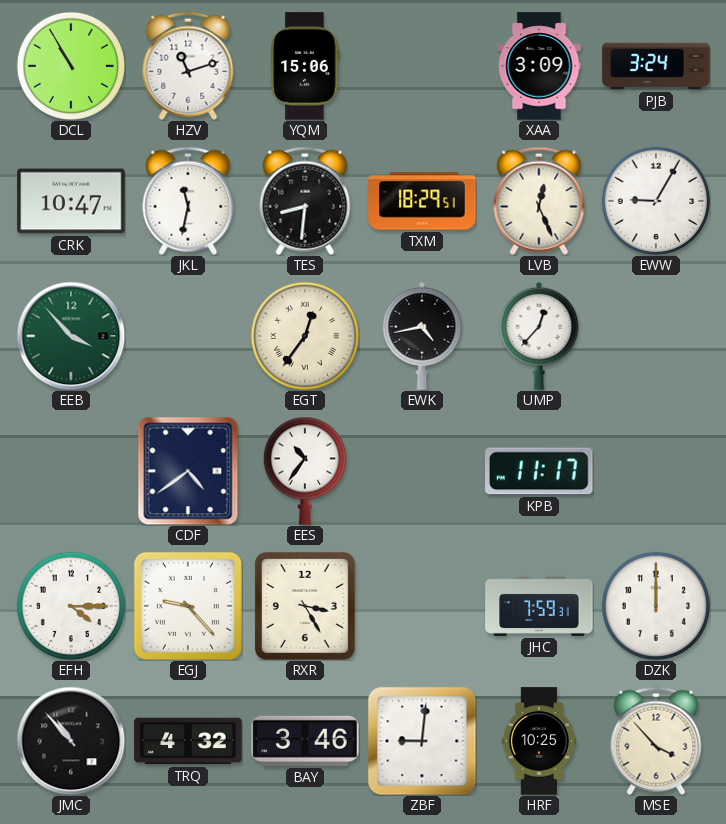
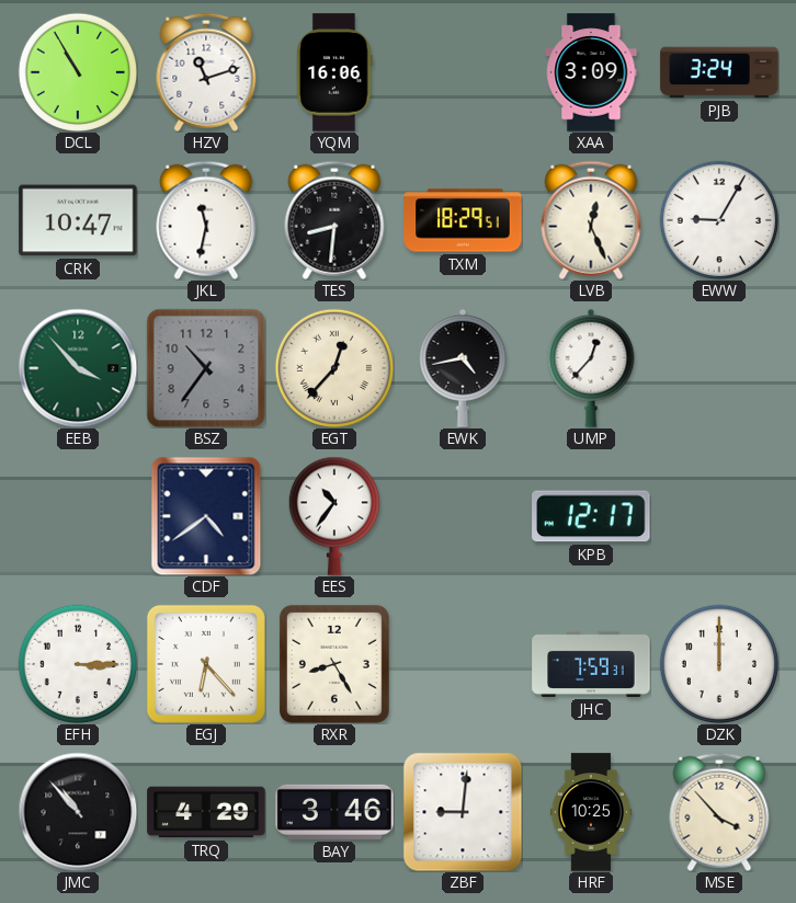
YQM: 15:06 -> 16:06
BSZ: none -> 10:36
EGT: 12:36 -> 12:37
KPB: 11:17 -> 12:17
EFH: 4:15 -> 3:15
EGJ: 9:23 -> 6:23
RXR: 3:25 -> 8:25
TRQ: 4:32 -> 4:29
